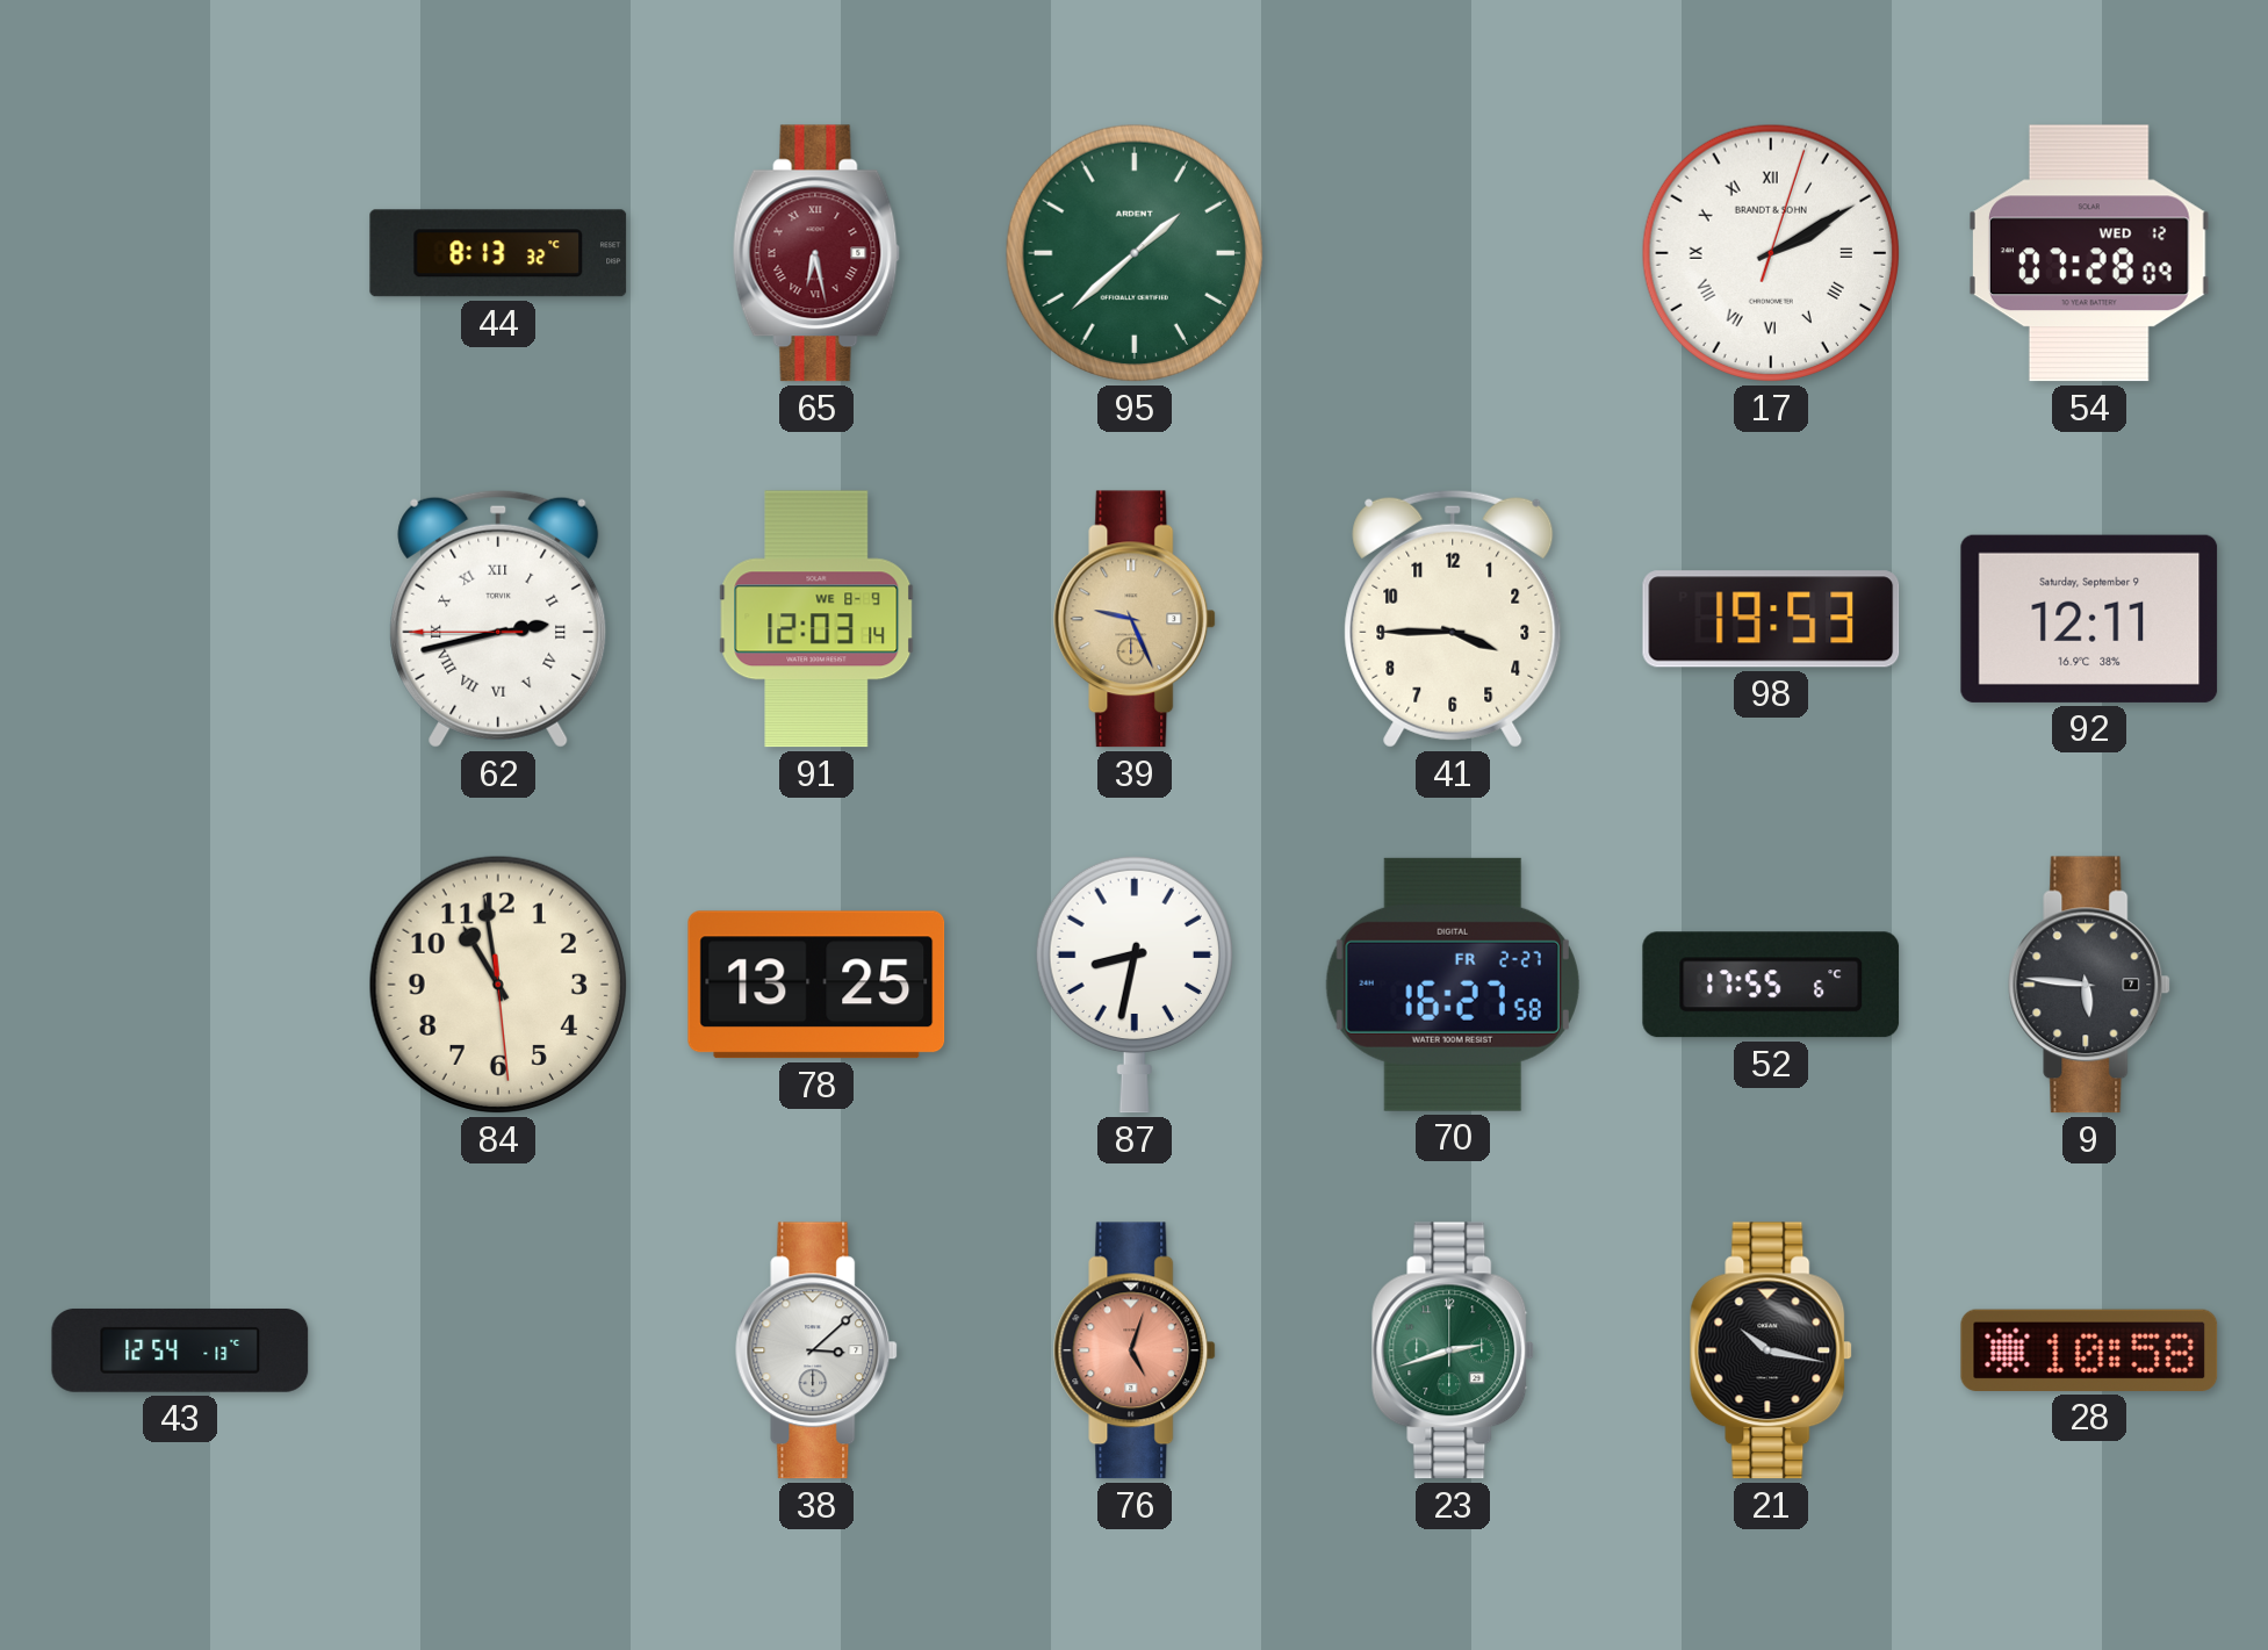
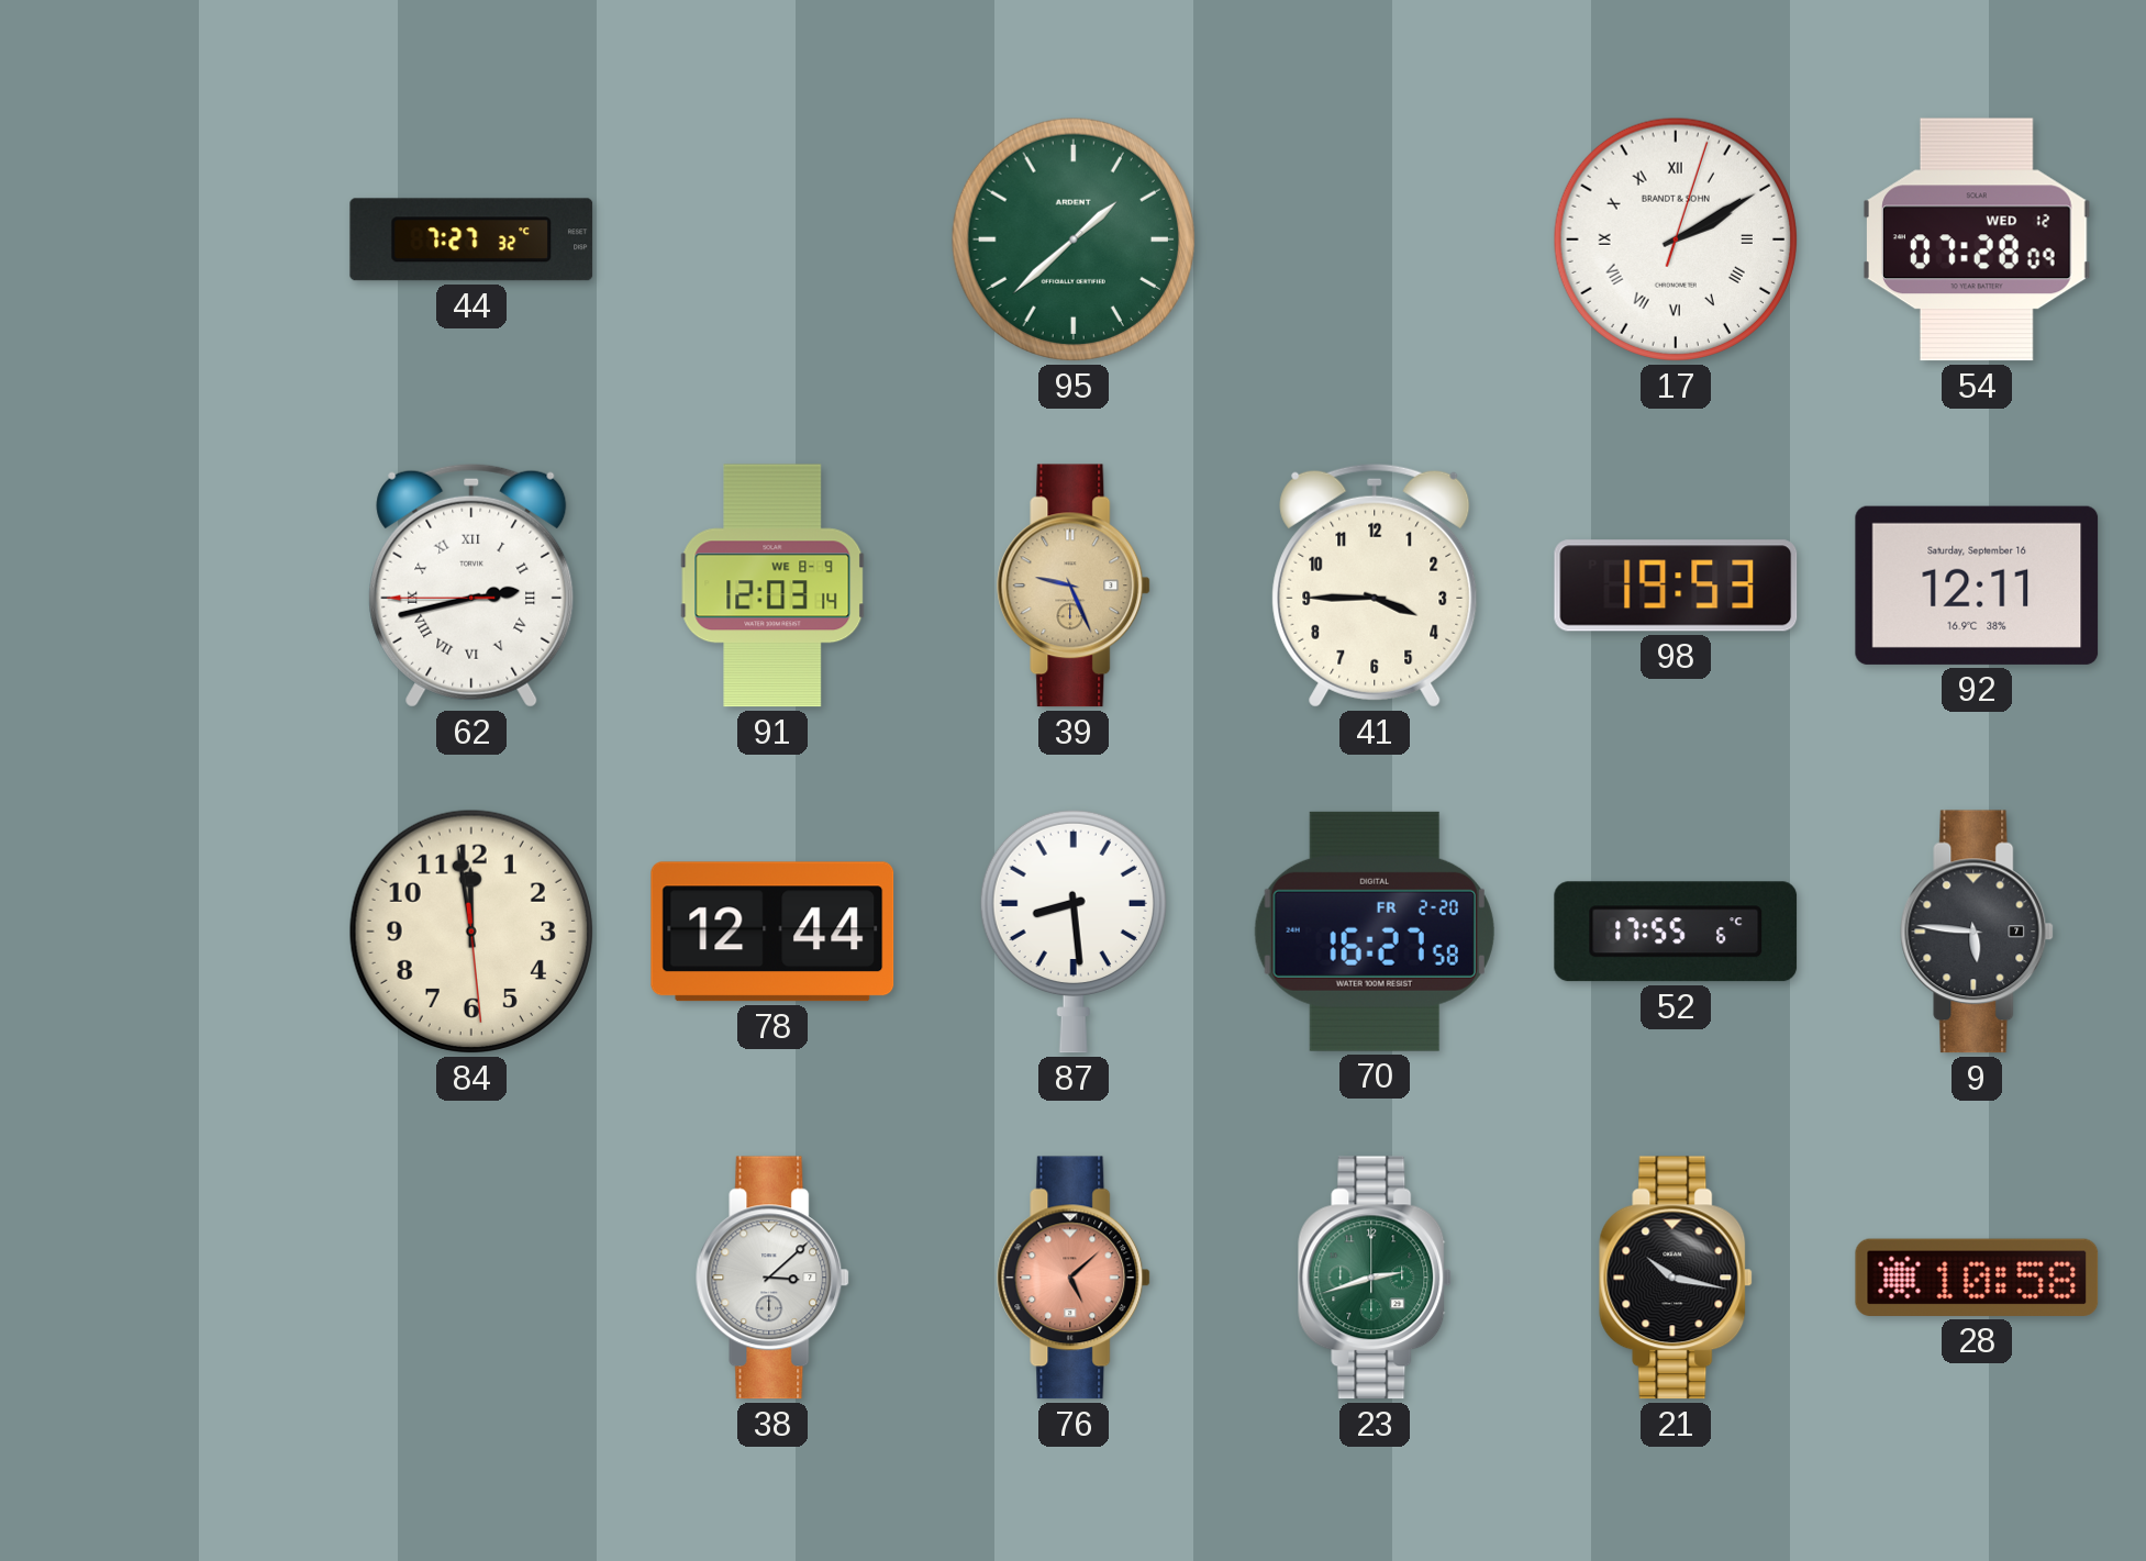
44: 8:13 -> 7:27
65: 6:28 -> none
92 date: Saturday, September 9 -> Saturday, September 16
84: 10:58 -> 11:58
78: 13:25 -> 12:44
87: 8:32 -> 8:29
70 date: FR 2-27 -> FR 2-20
43: 12:54 -> none
76: 5:03 -> 5:08
